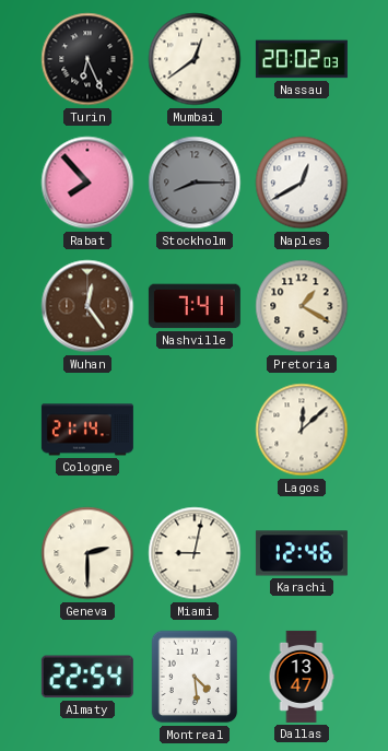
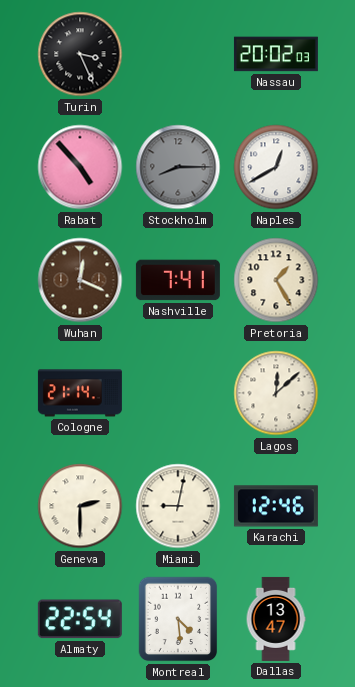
Turin: 6:26 -> 3:26
Mumbai: 12:39 -> none
Rabat: 7:53 -> 4:53
Wuhan: 12:24 -> 12:19
Pretoria: 1:20 -> 1:25
